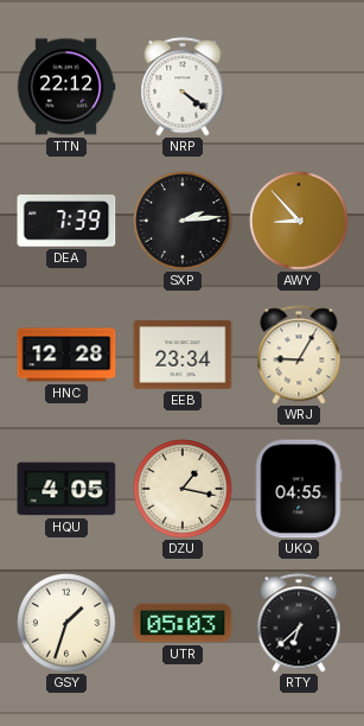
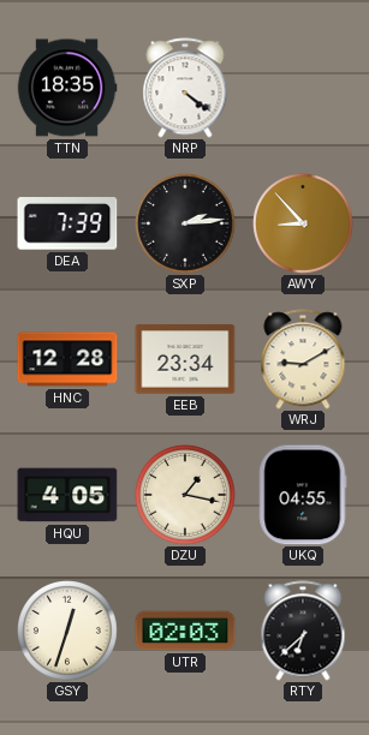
TTN: 22:12 -> 18:35
WRJ: 9:05 -> 9:10
GSY: 1:33 -> 12:33
UTR: 05:03 -> 02:03
